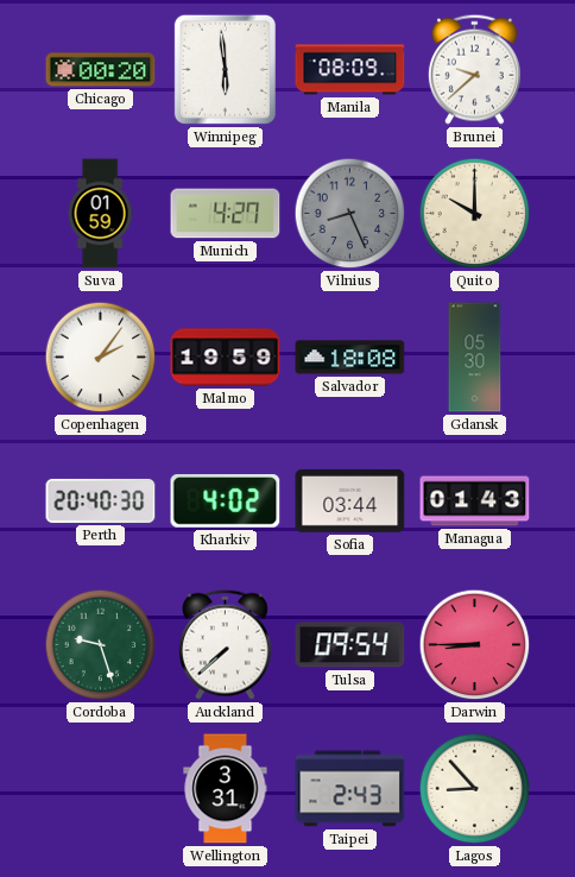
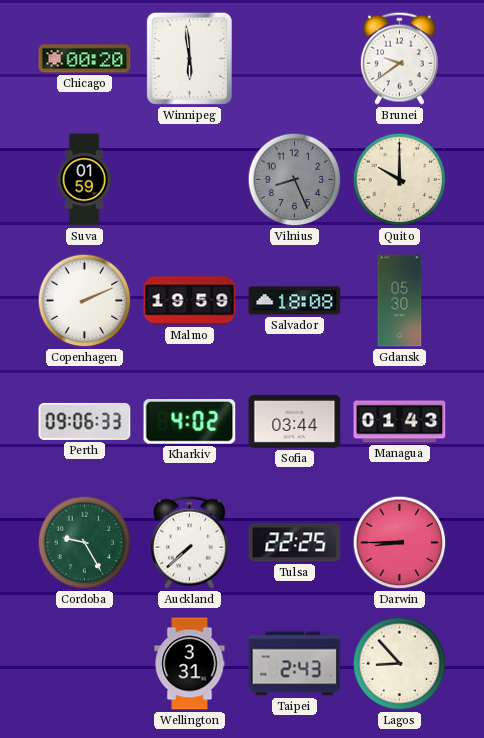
Manila: 08:09 -> none
Brunei: 9:38 -> 9:39
Munich: 4:27 -> none
Copenhagen: 2:06 -> 2:11
Perth: 20:40 -> 09:06
Cordoba: 9:27 -> 9:25
Tulsa: 09:54 -> 22:25
